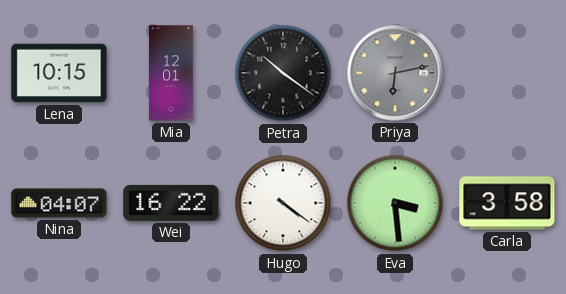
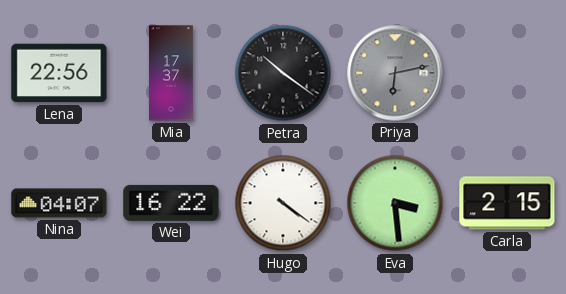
Lena: 10:15 -> 22:56
Mia: 12:01 -> 17:37
Carla: 3:58 -> 2:15
